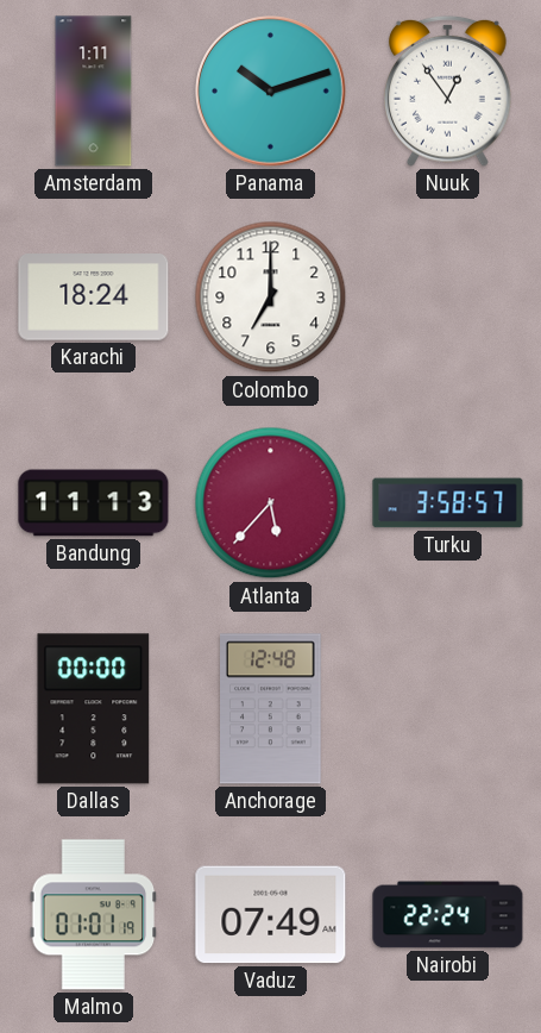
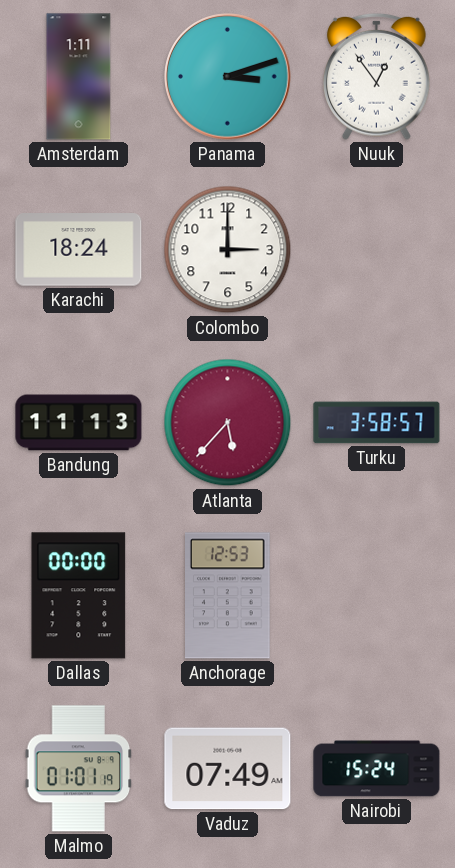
Panama: 10:12 -> 3:12
Colombo: 7:00 -> 3:00
Anchorage: 12:48 -> 12:53
Nairobi: 22:24 -> 15:24
